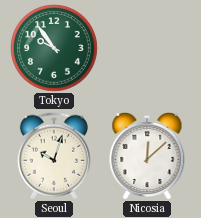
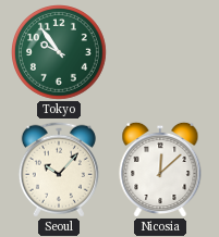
Seoul: 10:03 -> 10:07
